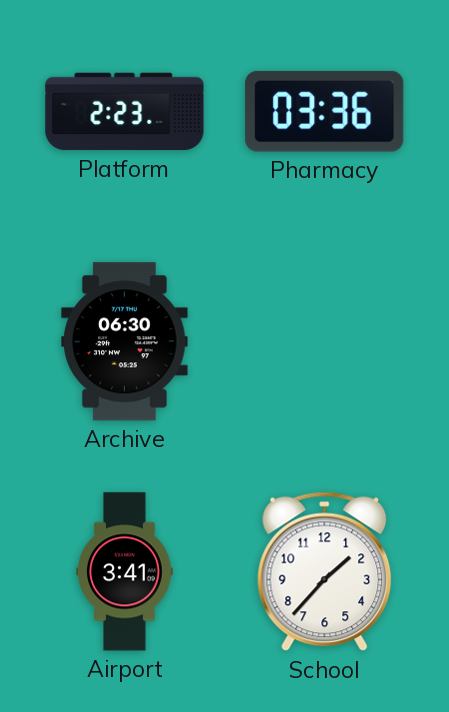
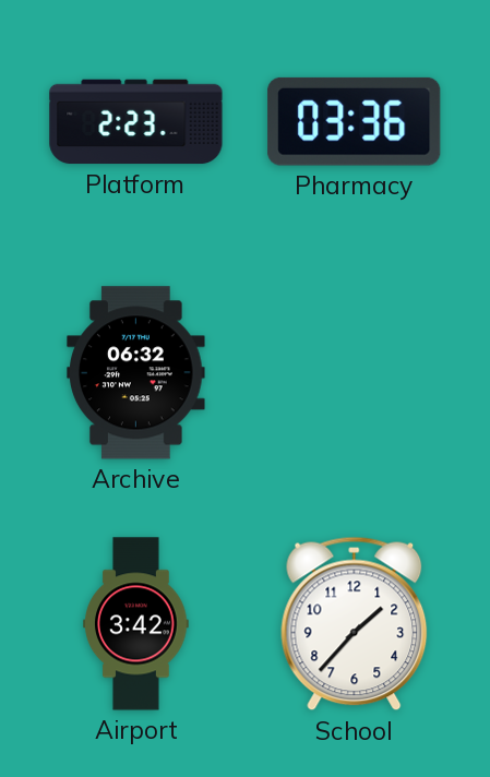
Archive: 06:30 -> 06:32
Airport: 3:41 -> 3:42
